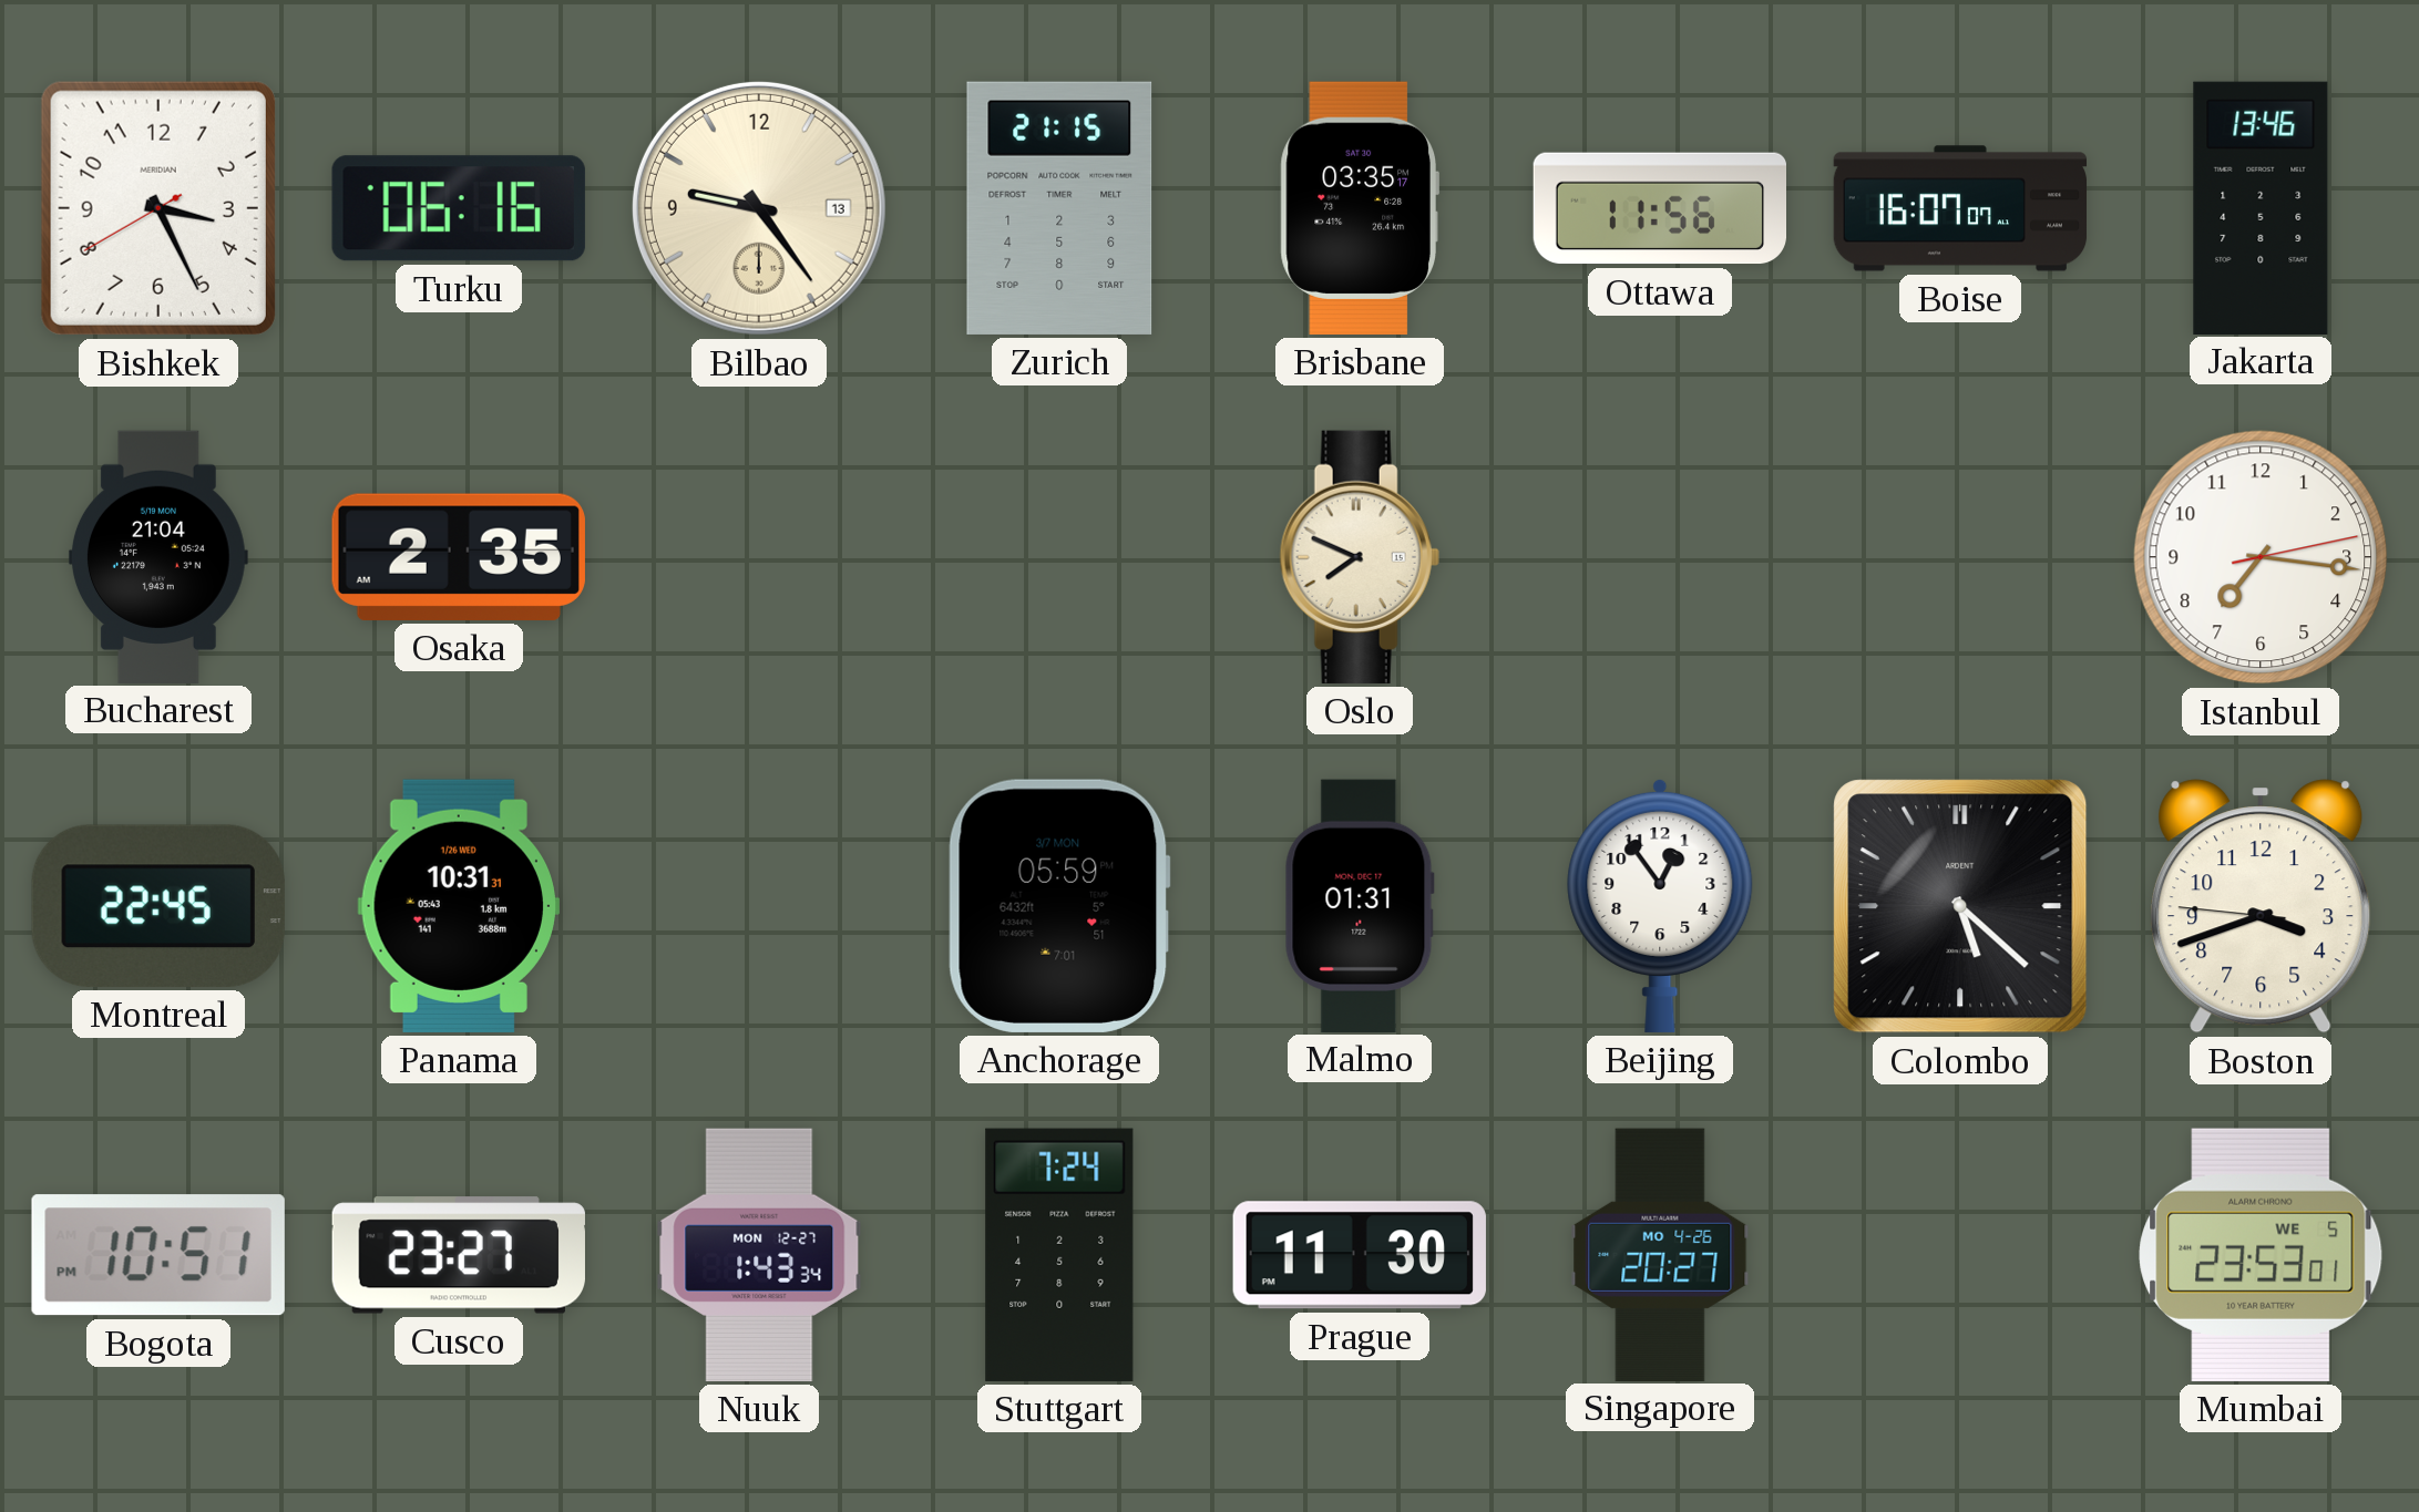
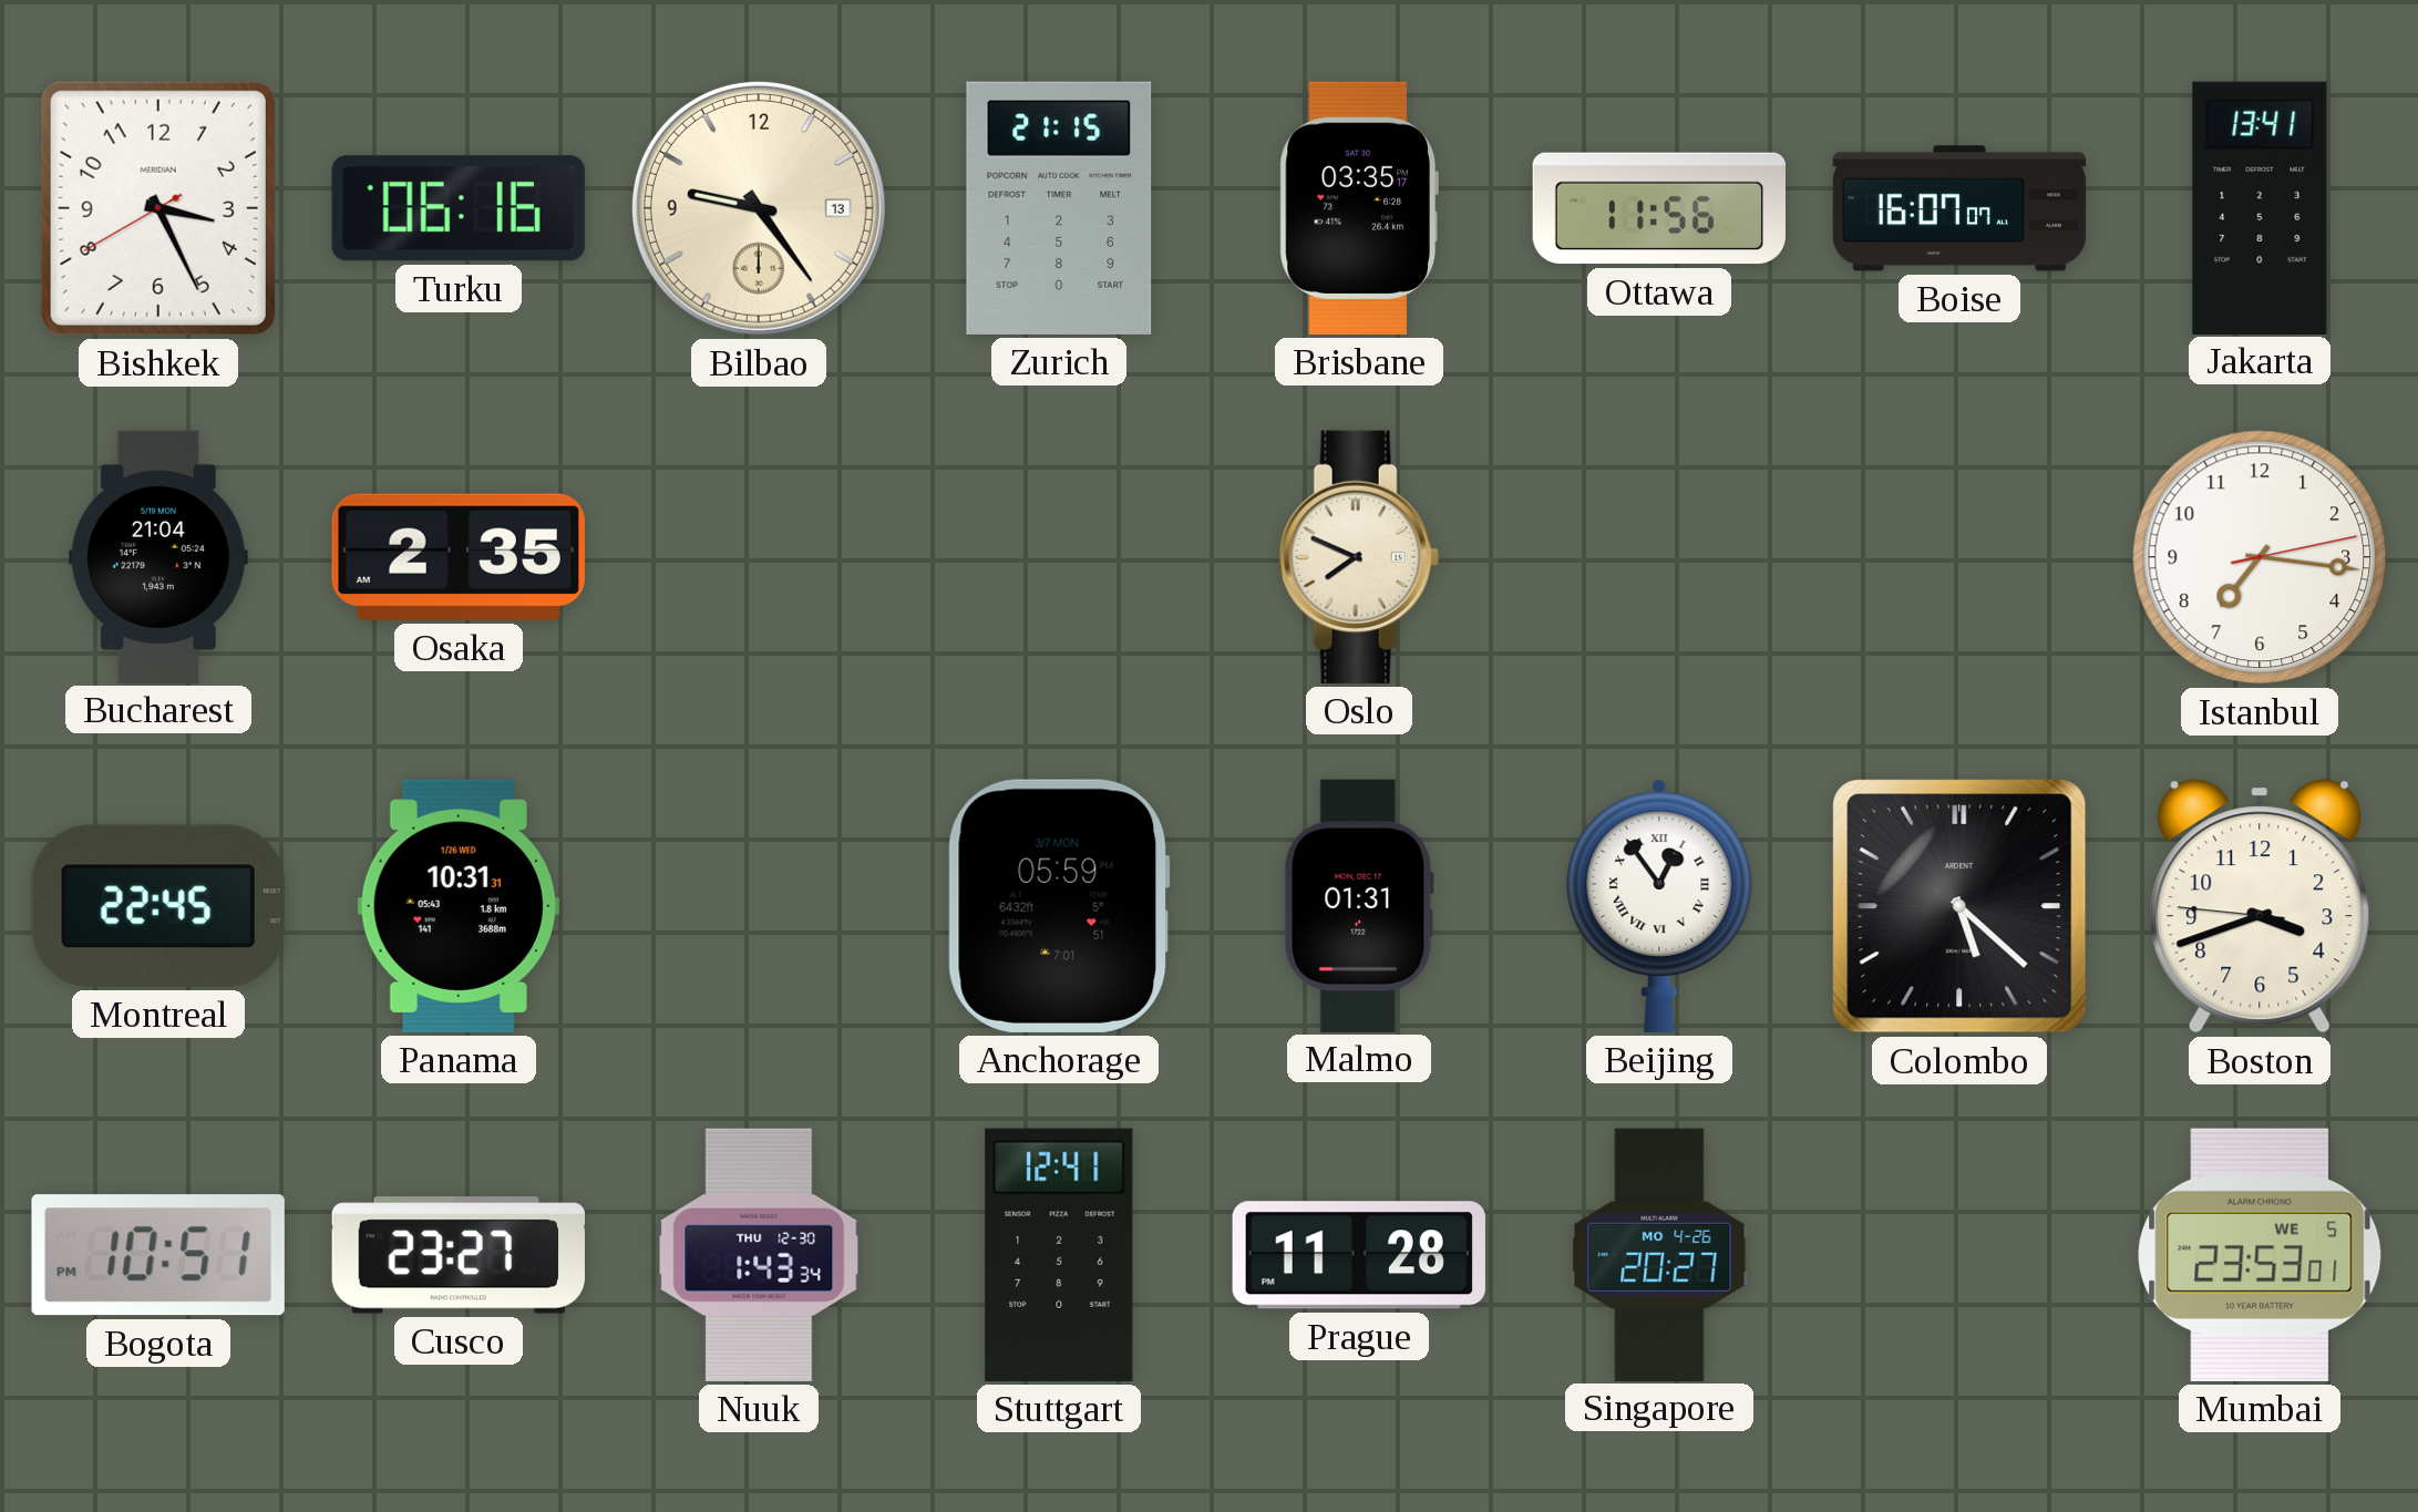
Jakarta: 13:46 -> 13:41
Beijing numerals: Arabic -> Roman
Nuuk date: MON 12-27 -> THU 12-30
Stuttgart: 7:24 -> 12:41
Prague: 11:30 -> 11:28
